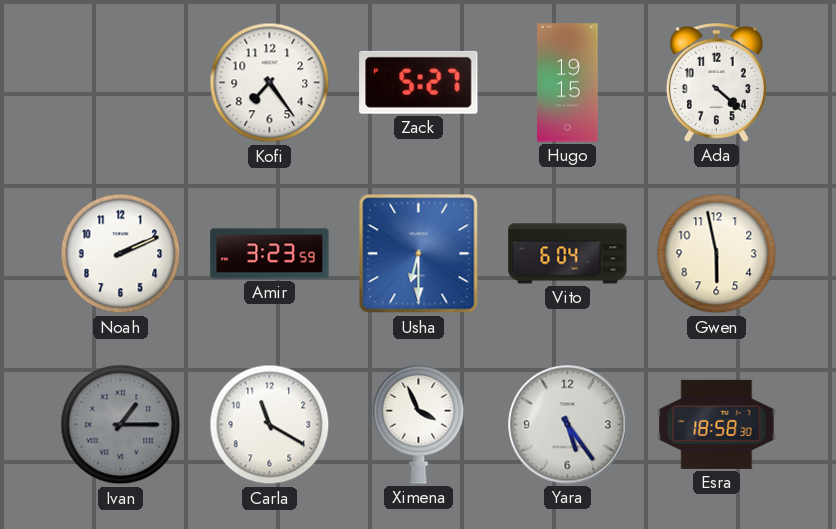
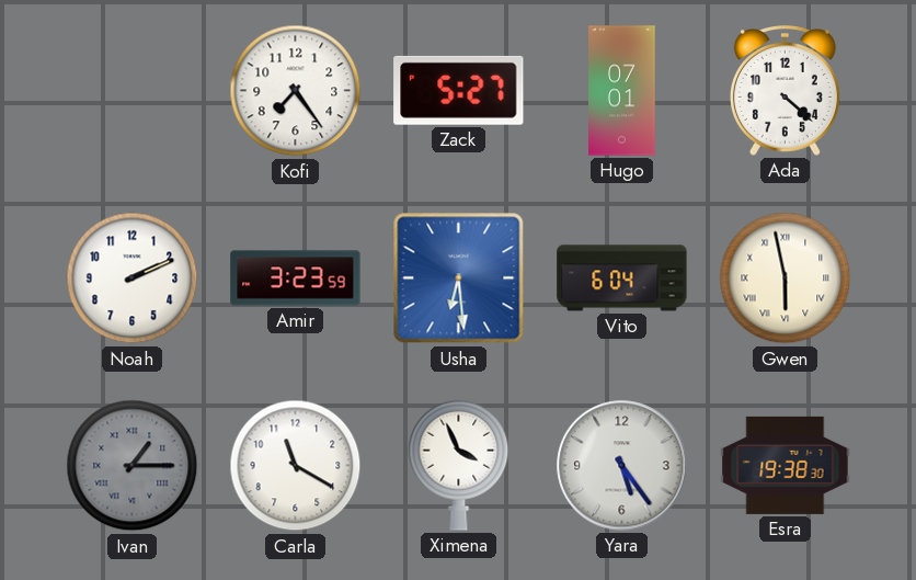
Hugo: 19:15 -> 07:01
Usha: 6:30 -> 6:29
Gwen numerals: Arabic -> Roman
Esra: 18:58 -> 19:38
